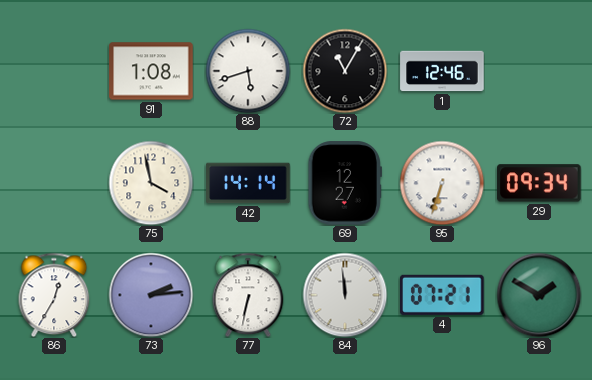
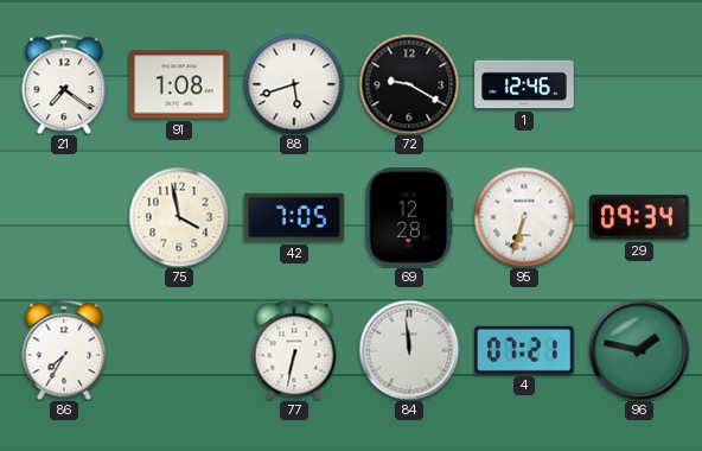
21: none -> 7:21
72: 11:05 -> 9:20
42: 14:14 -> 7:05
69: 12:27 -> 12:28
86: 12:35 -> 7:35
73: 2:14 -> none
96: 1:50 -> 1:47
